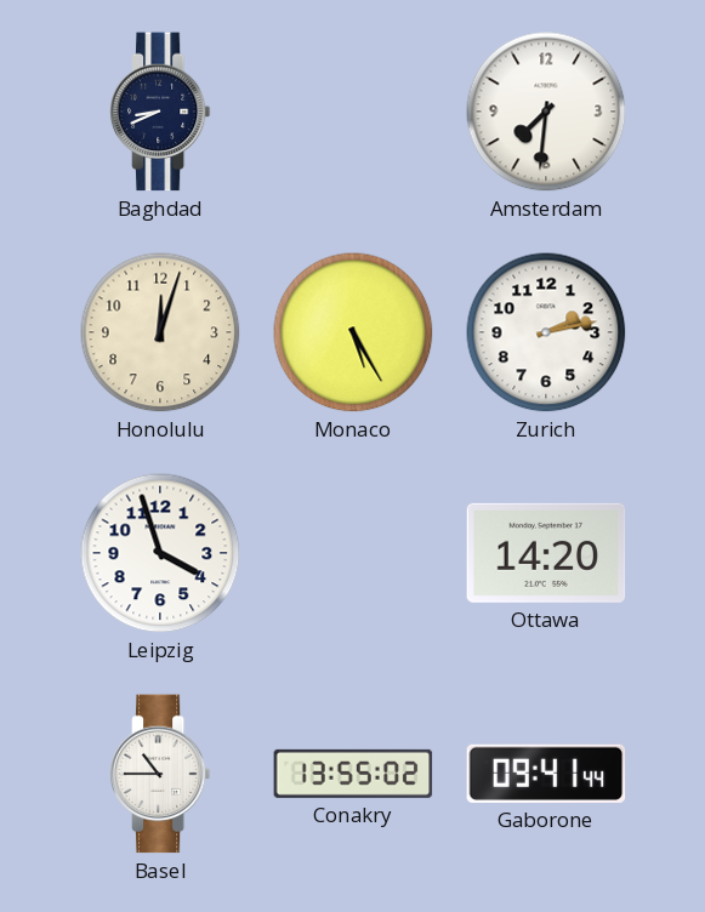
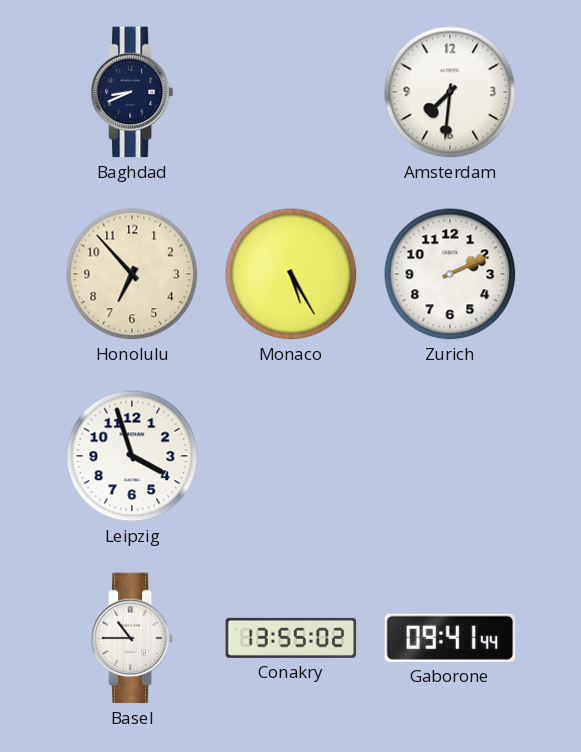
Honolulu: 12:03 -> 6:53
Zurich: 2:13 -> 2:11
Ottawa: 14:20 -> none
